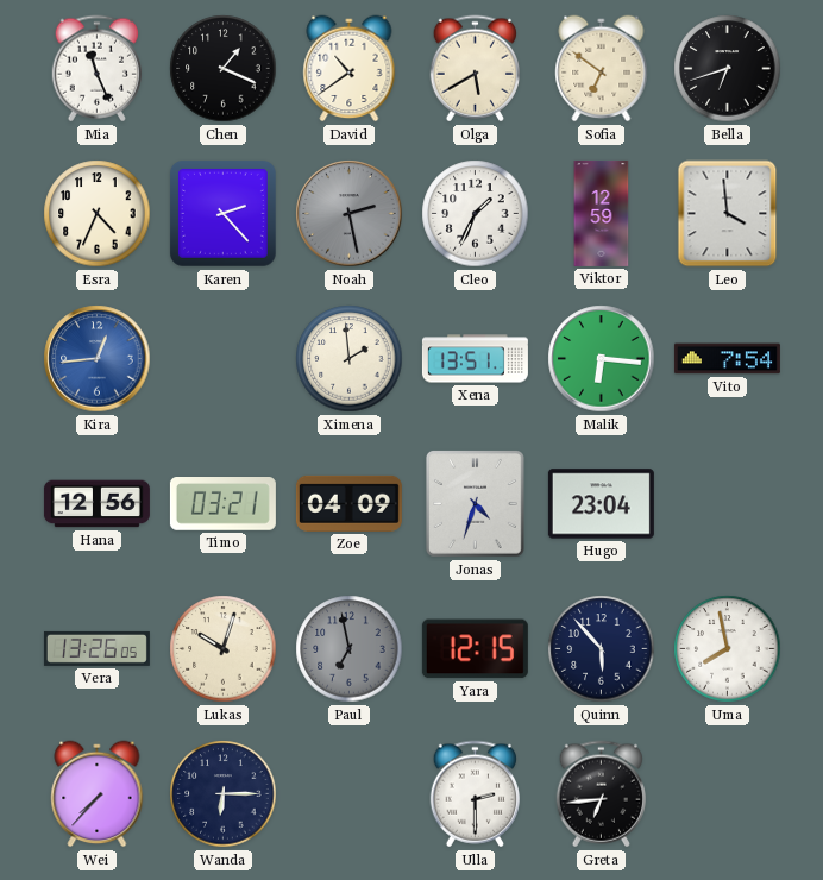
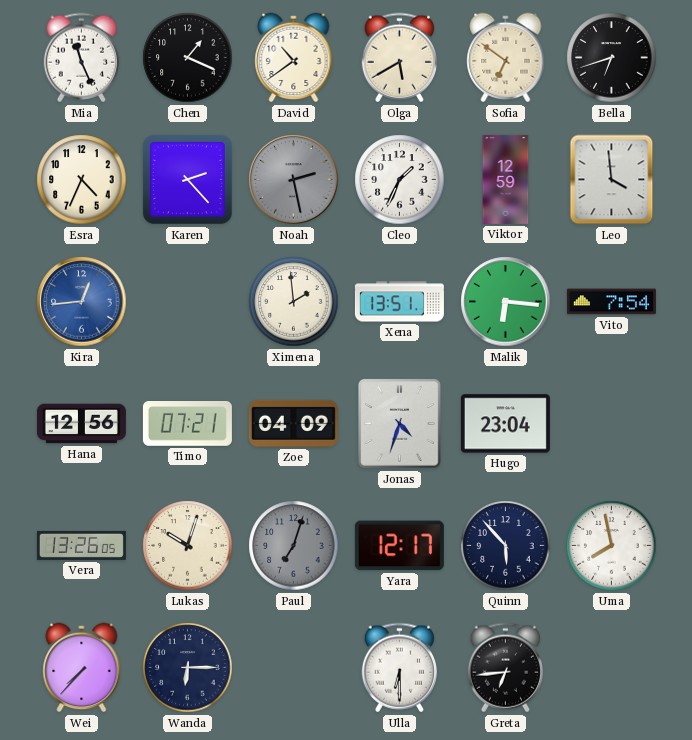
Timo: 03:21 -> 07:21
Paul: 6:58 -> 7:03
Yara: 12:15 -> 12:17
Ulla: 2:30 -> 6:30
